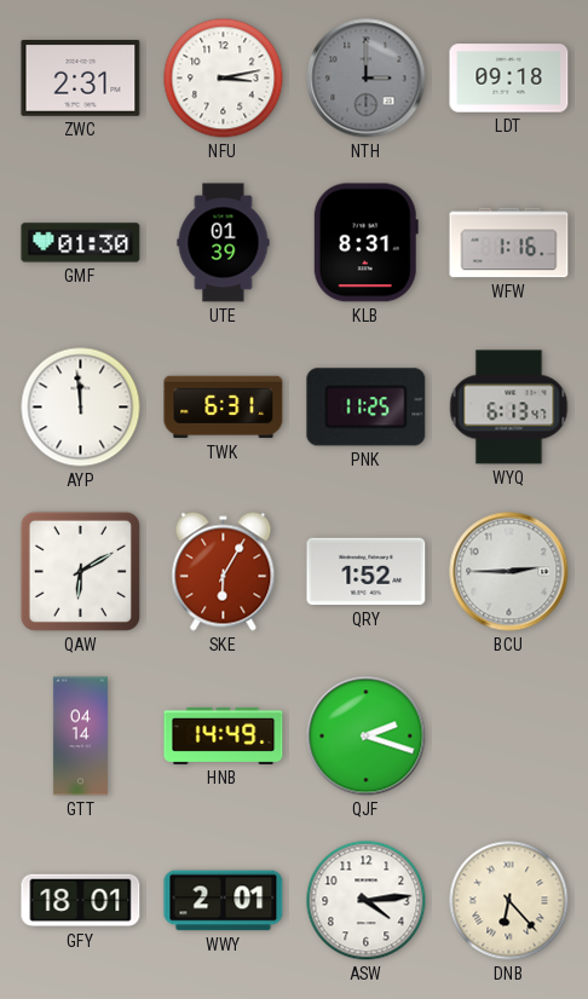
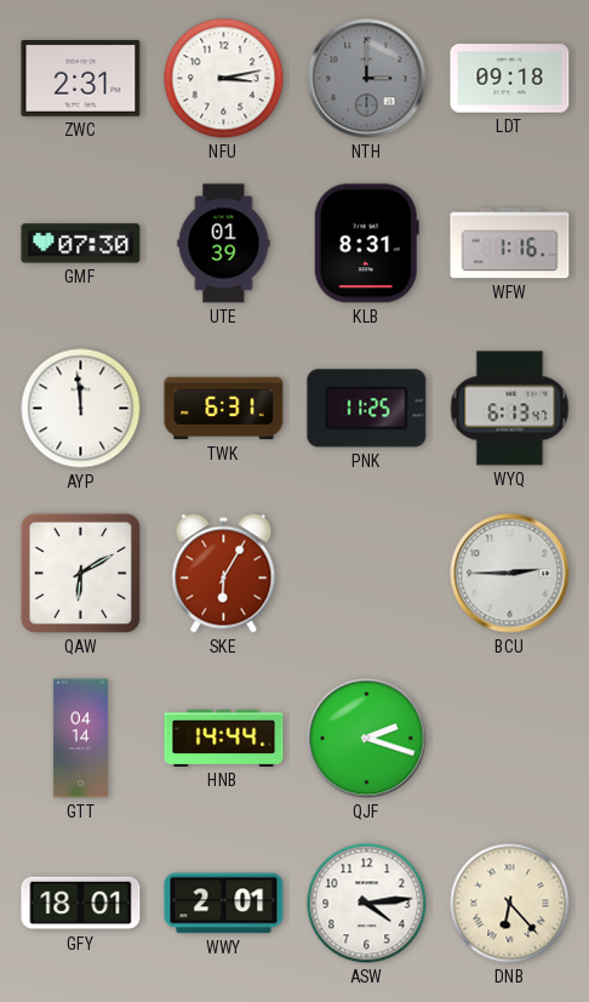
GMF: 01:30 -> 07:30
QRY: 1:52 -> none
HNB: 14:49 -> 14:44
